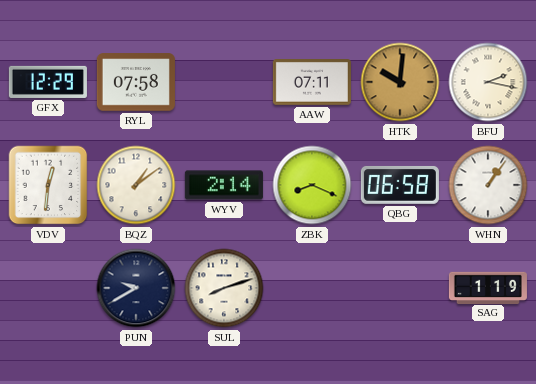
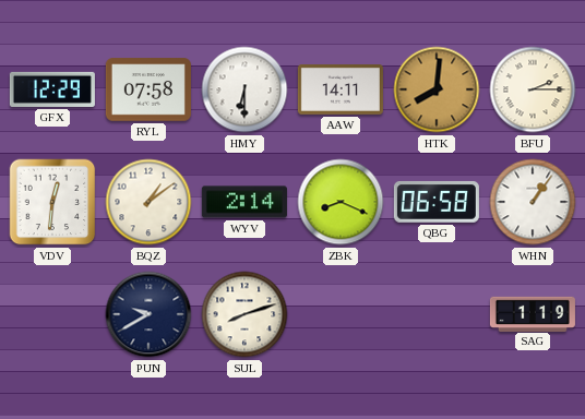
HMY: none -> 6:30
AAW: 07:11 -> 14:11
HTK: 10:01 -> 8:01
BFU: 2:17 -> 2:15
